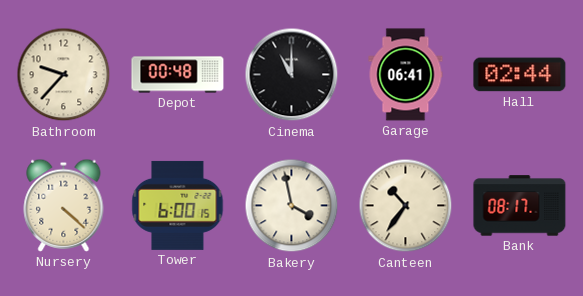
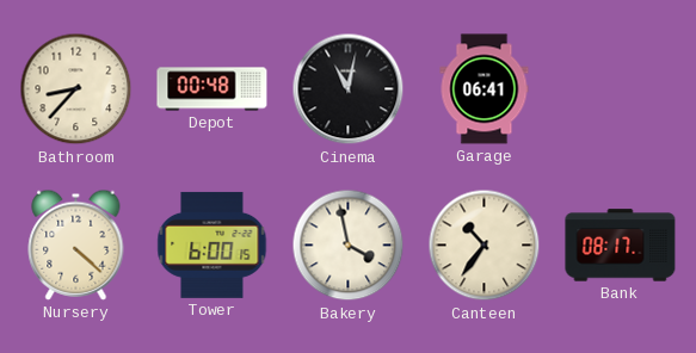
Bathroom: 9:37 -> 8:37
Cinema: 11:00 -> 11:02
Hall: 02:44 -> none
